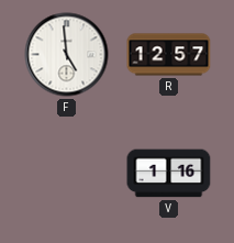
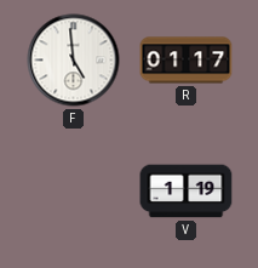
R: 12:57 -> 01:17
V: 1:16 -> 1:19
